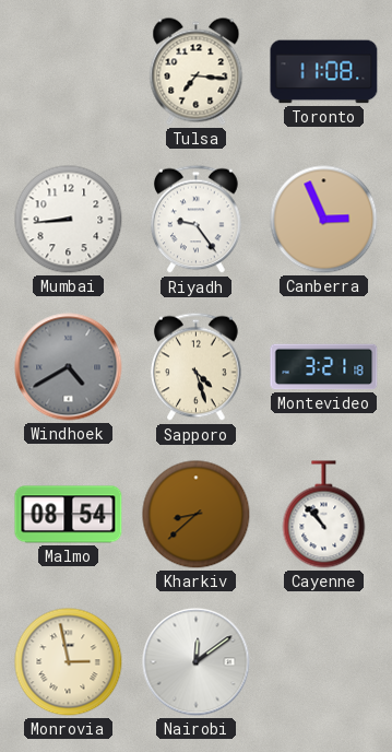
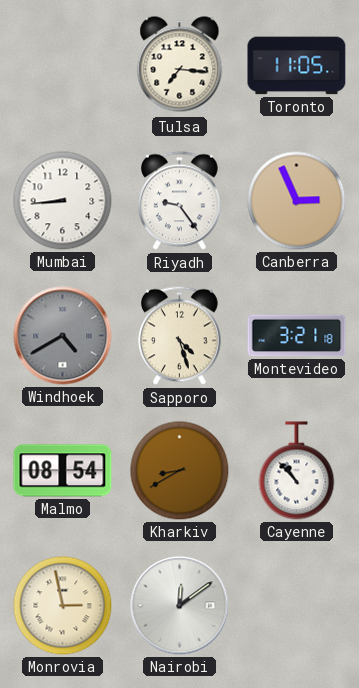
Toronto: 11:08 -> 11:05
Kharkiv: 8:38 -> 8:40
